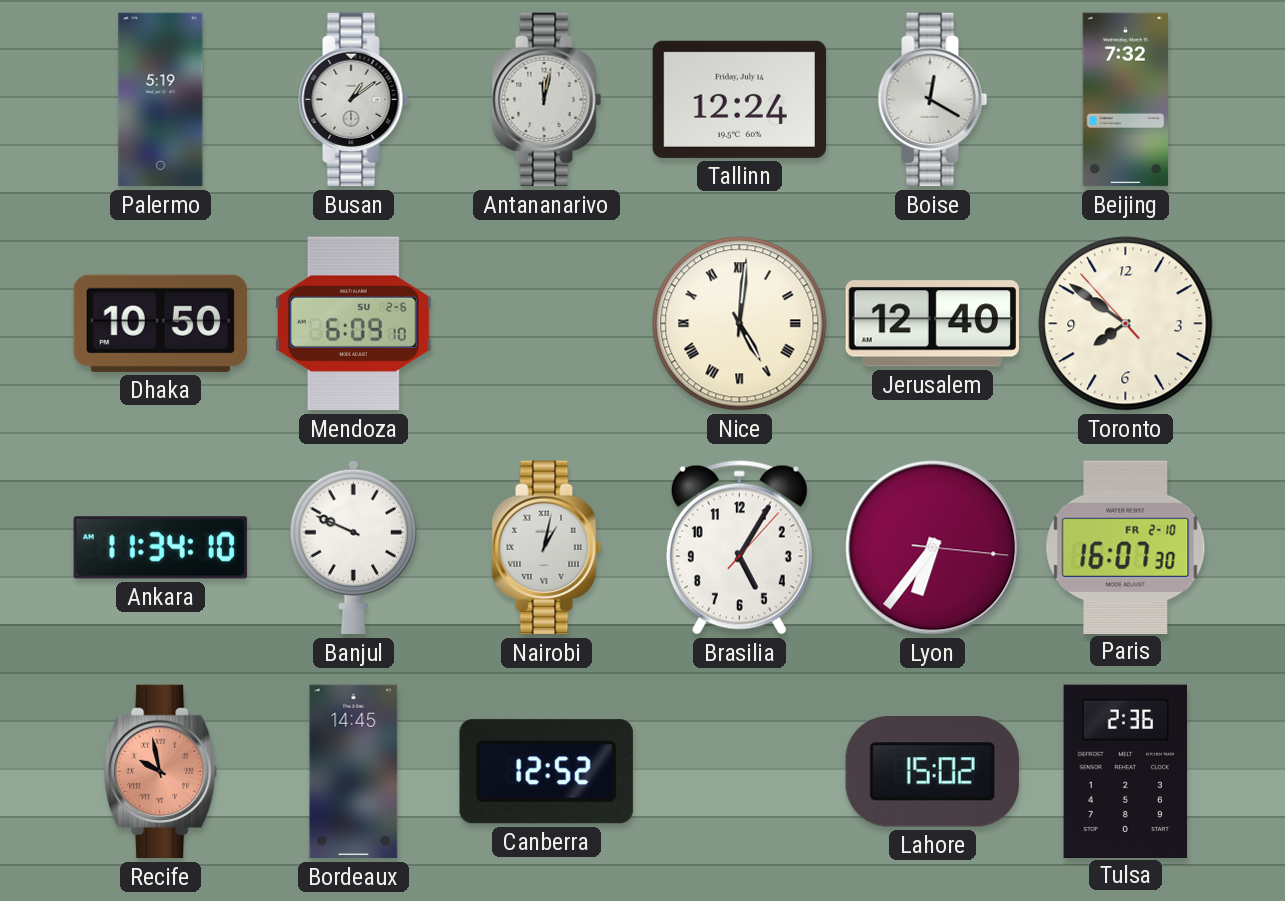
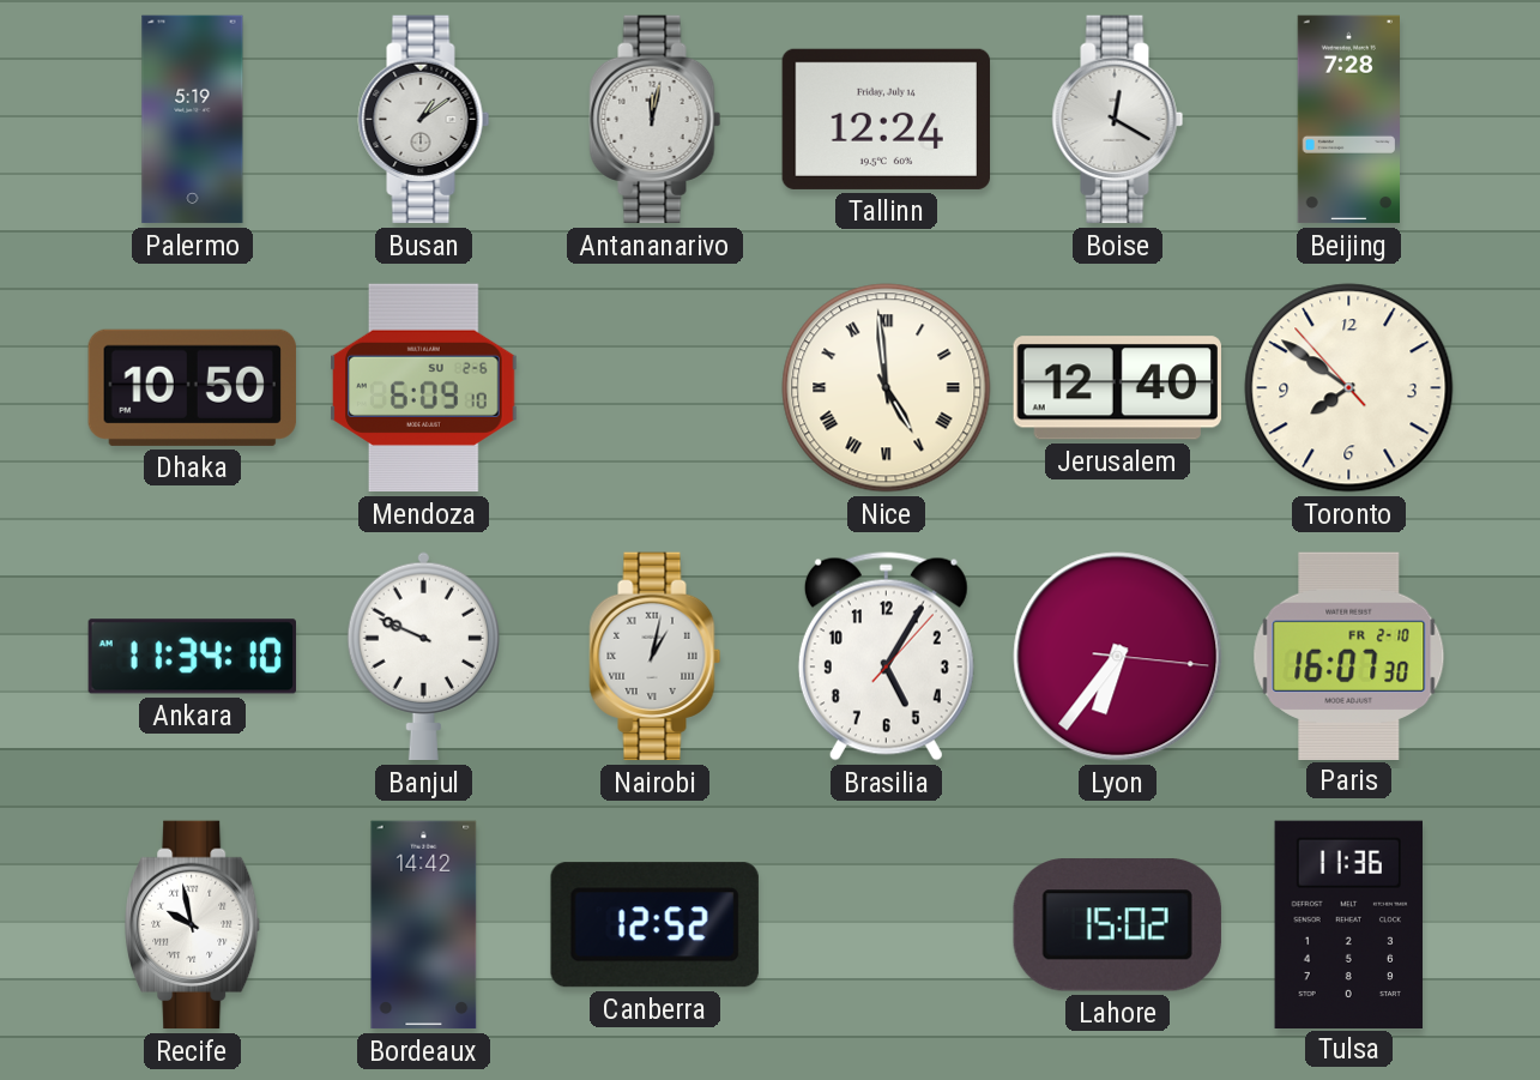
Beijing: 7:32 -> 7:28
Nice: 5:01 -> 4:59
Recife dial: salmon -> white
Bordeaux: 14:45 -> 14:42
Tulsa: 2:36 -> 11:36
